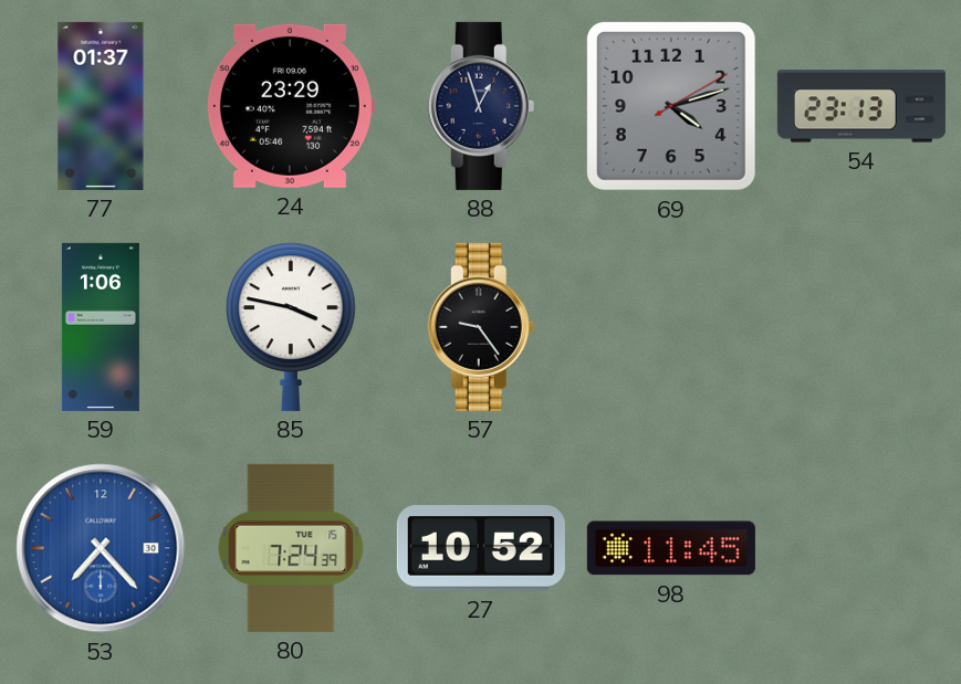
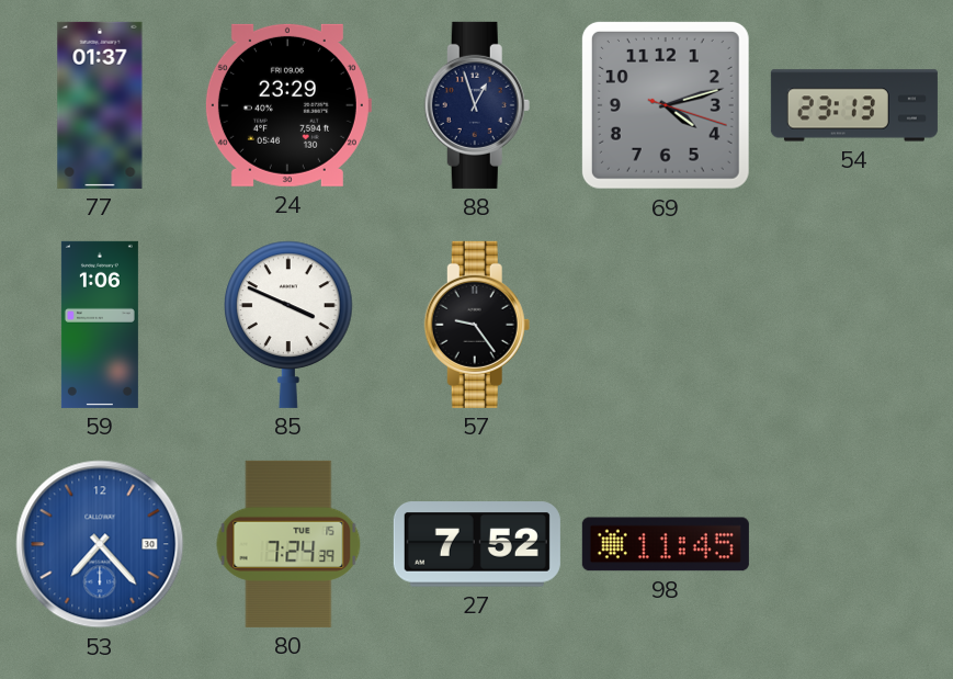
69: 4:12:10 -> 4:12:18
85: 3:47 -> 3:49
27: 10:52 -> 7:52
